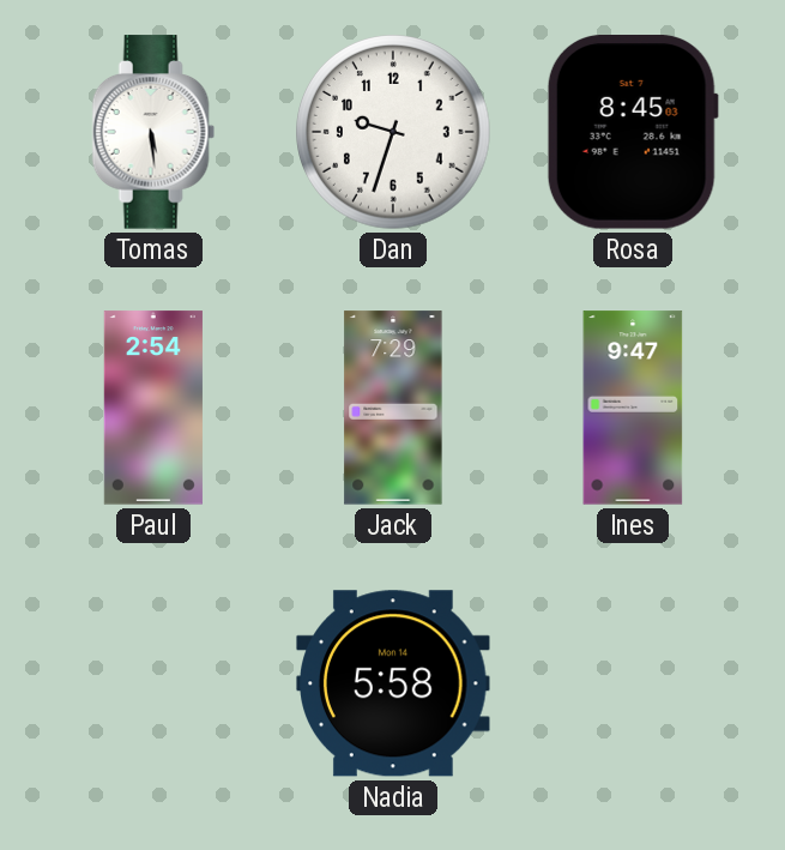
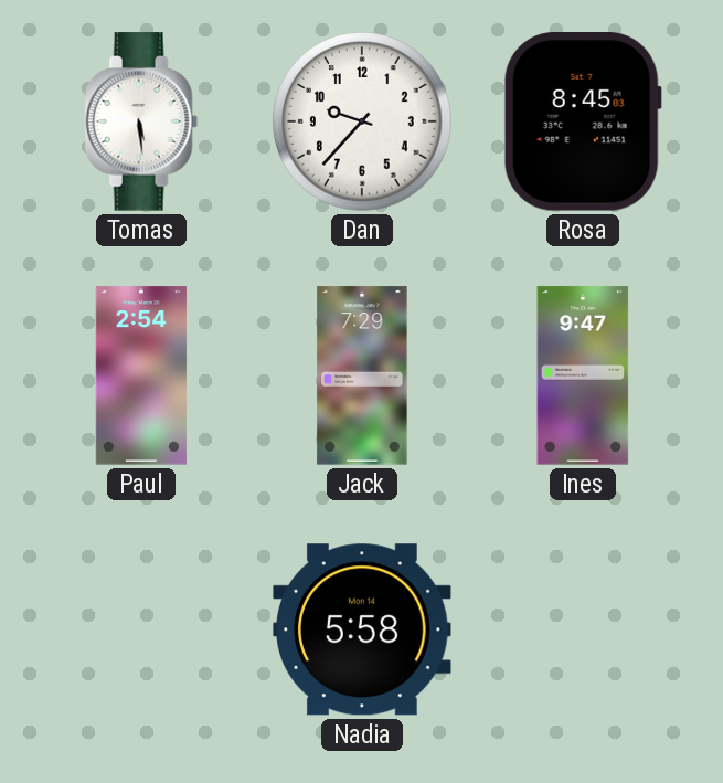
Dan: 9:33 -> 9:37
